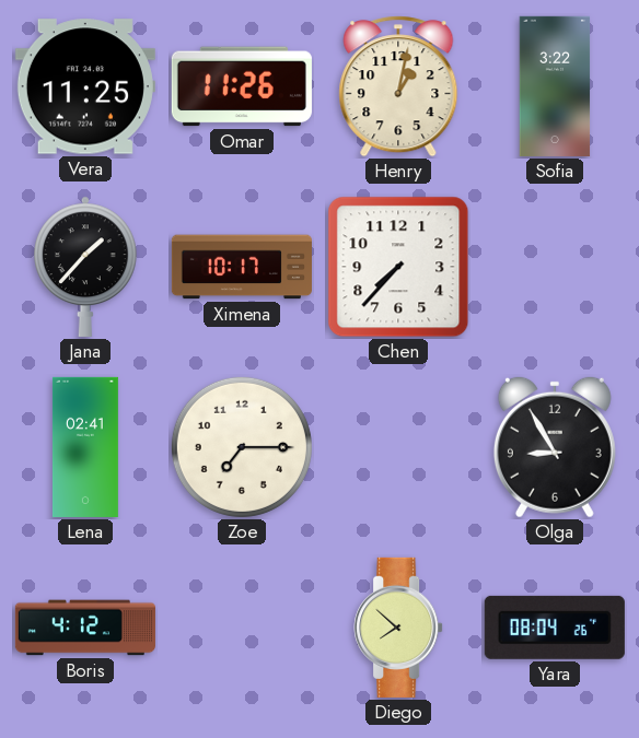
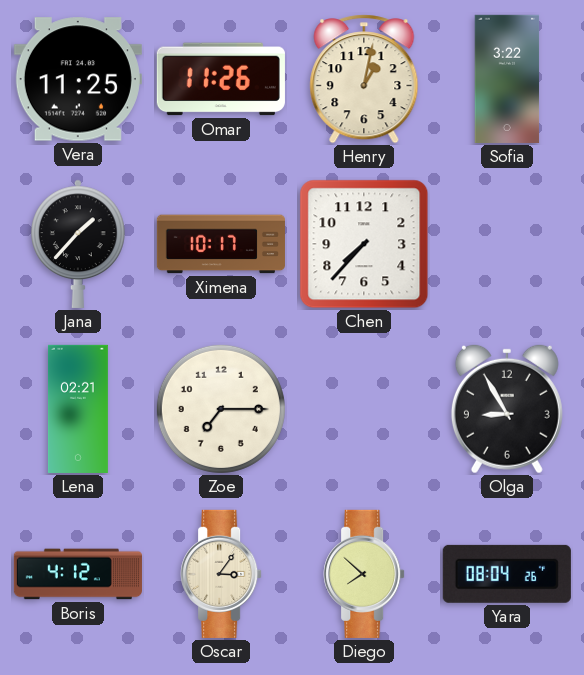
Lena: 02:41 -> 02:21
Oscar: none -> 3:06
